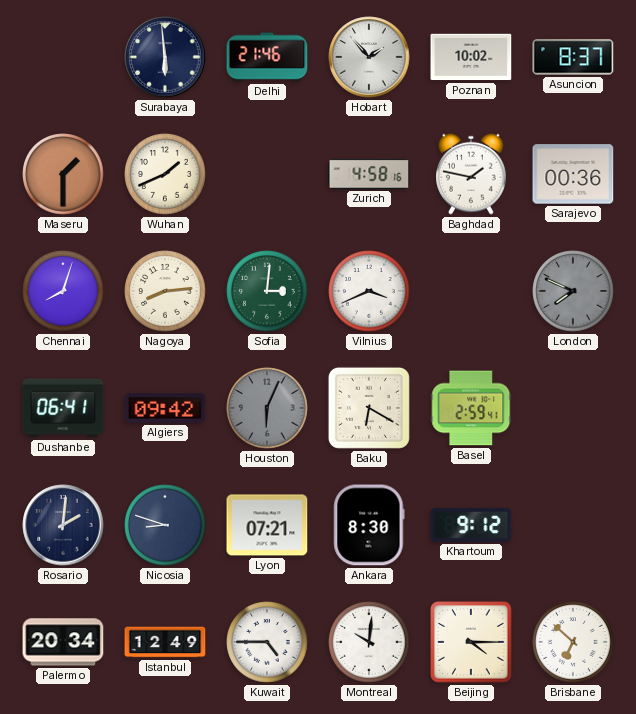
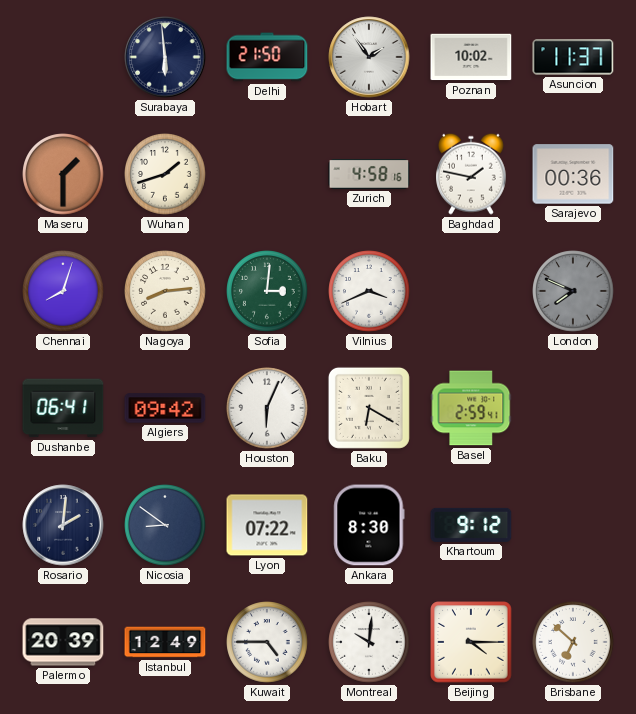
Delhi: 21:46 -> 21:50
Hobart: 1:53 -> 1:54
Asuncion: 8:37 -> 11:37
Wuhan: 1:41 -> 1:42
Houston dial: grey -> white
Nicosia: 8:48 -> 8:51
Lyon: 07:21 -> 07:22
Palermo: 20:34 -> 20:39
